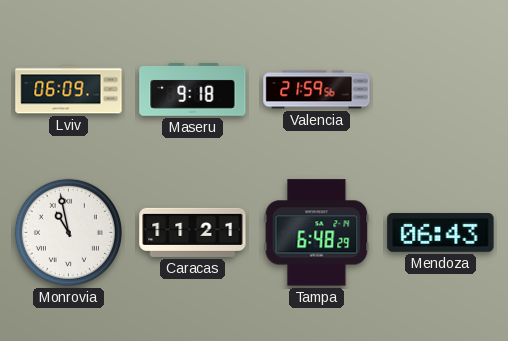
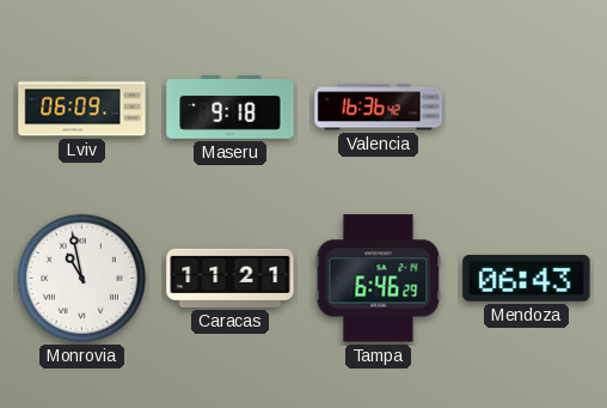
Valencia: 21:59 -> 16:36
Tampa: 6:48 -> 6:46
